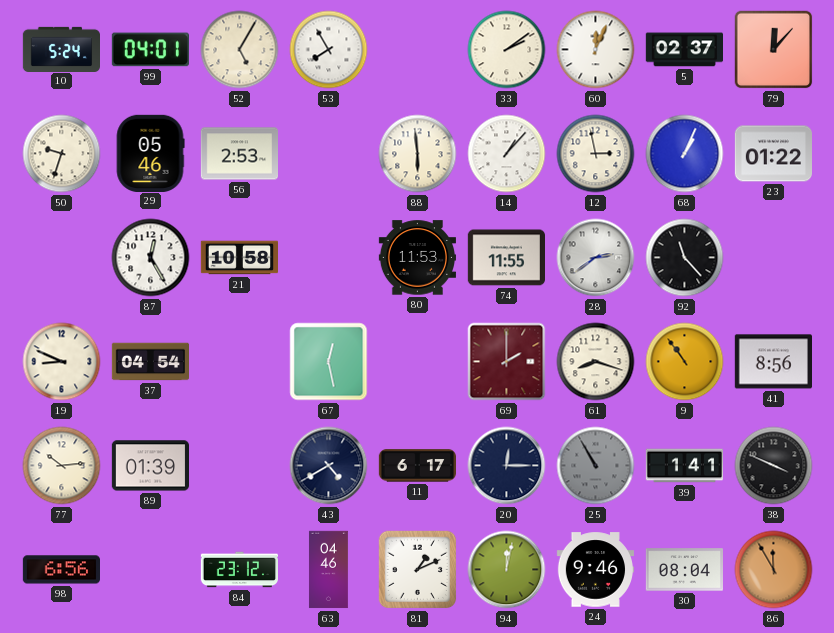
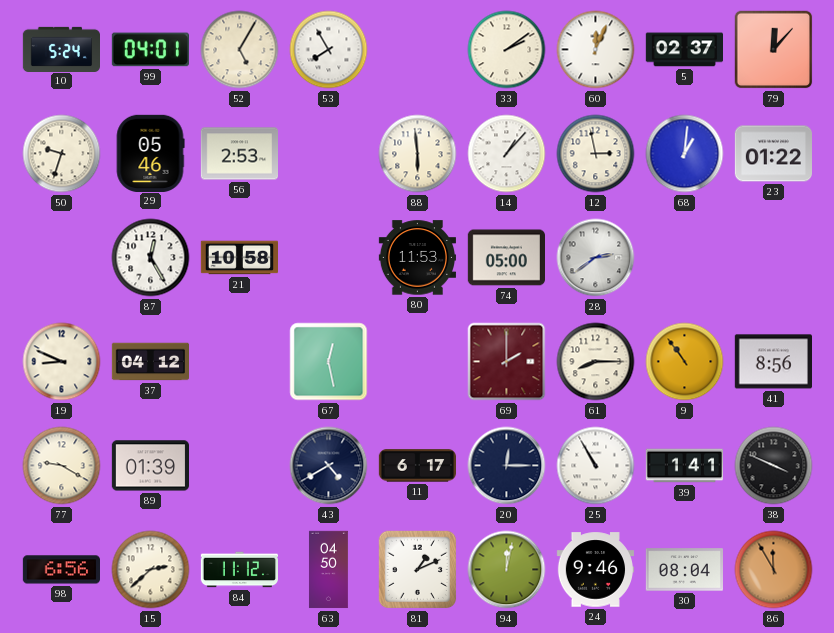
68: 1:04 -> 1:01
74: 11:55 -> 05:00
92: 11:23 -> none
37: 04:54 -> 04:12
61: 8:18 -> 8:15
77: 10:14 -> 9:20
25 dial: grey -> white
15: none -> 2:38
84: 23:12 -> 11:12
63: 04:46 -> 04:50
